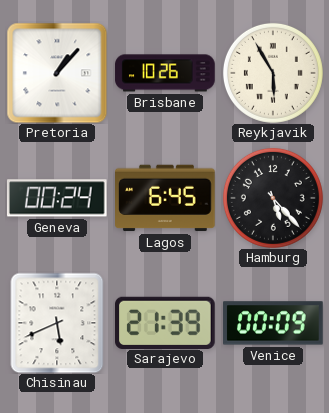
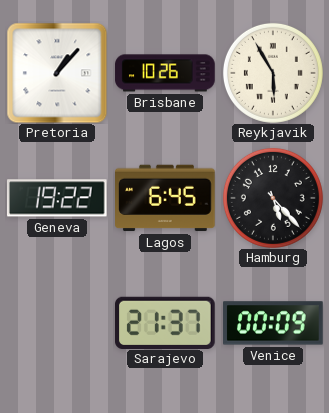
Geneva: 00:24 -> 19:22
Chisinau: 5:41 -> none
Sarajevo: 21:39 -> 21:37
